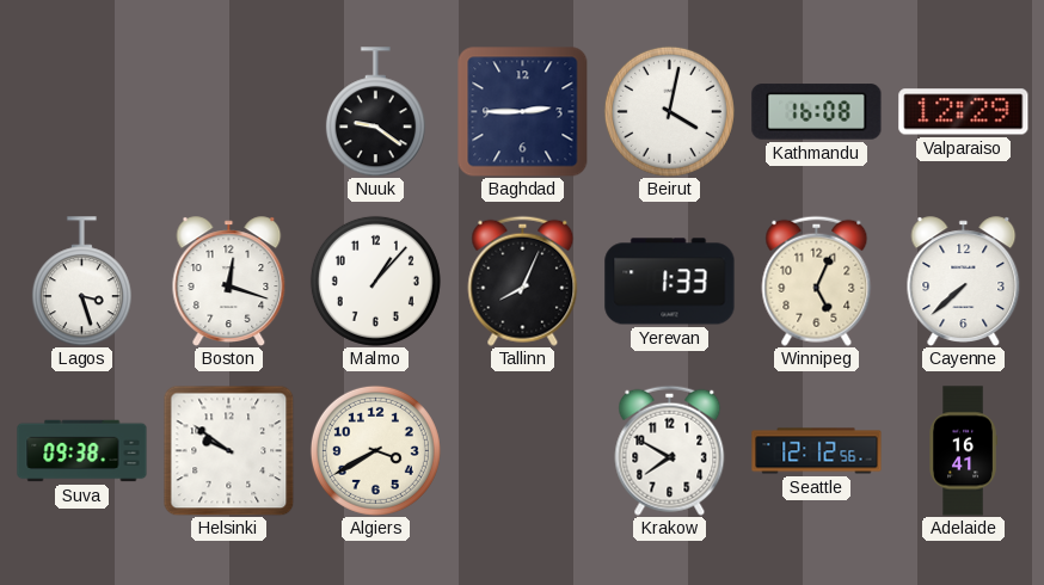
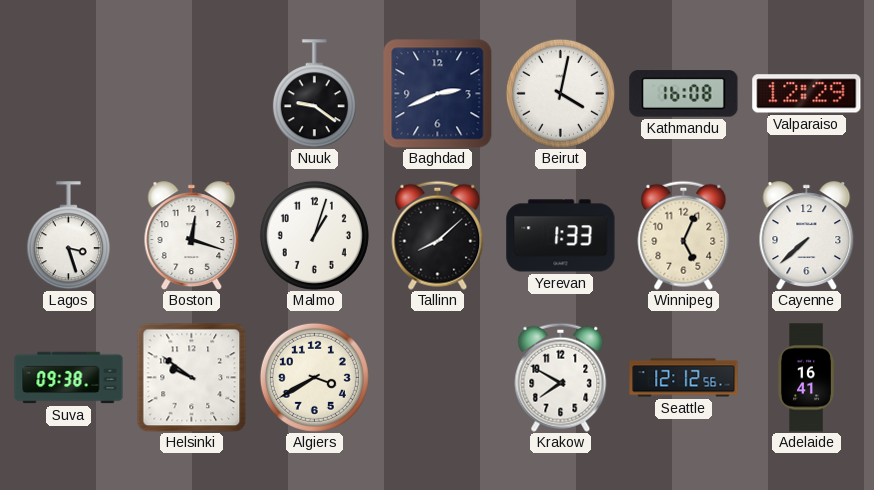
Baghdad: 2:45 -> 2:41
Malmo: 1:07 -> 1:03
Tallinn: 8:04 -> 8:08
